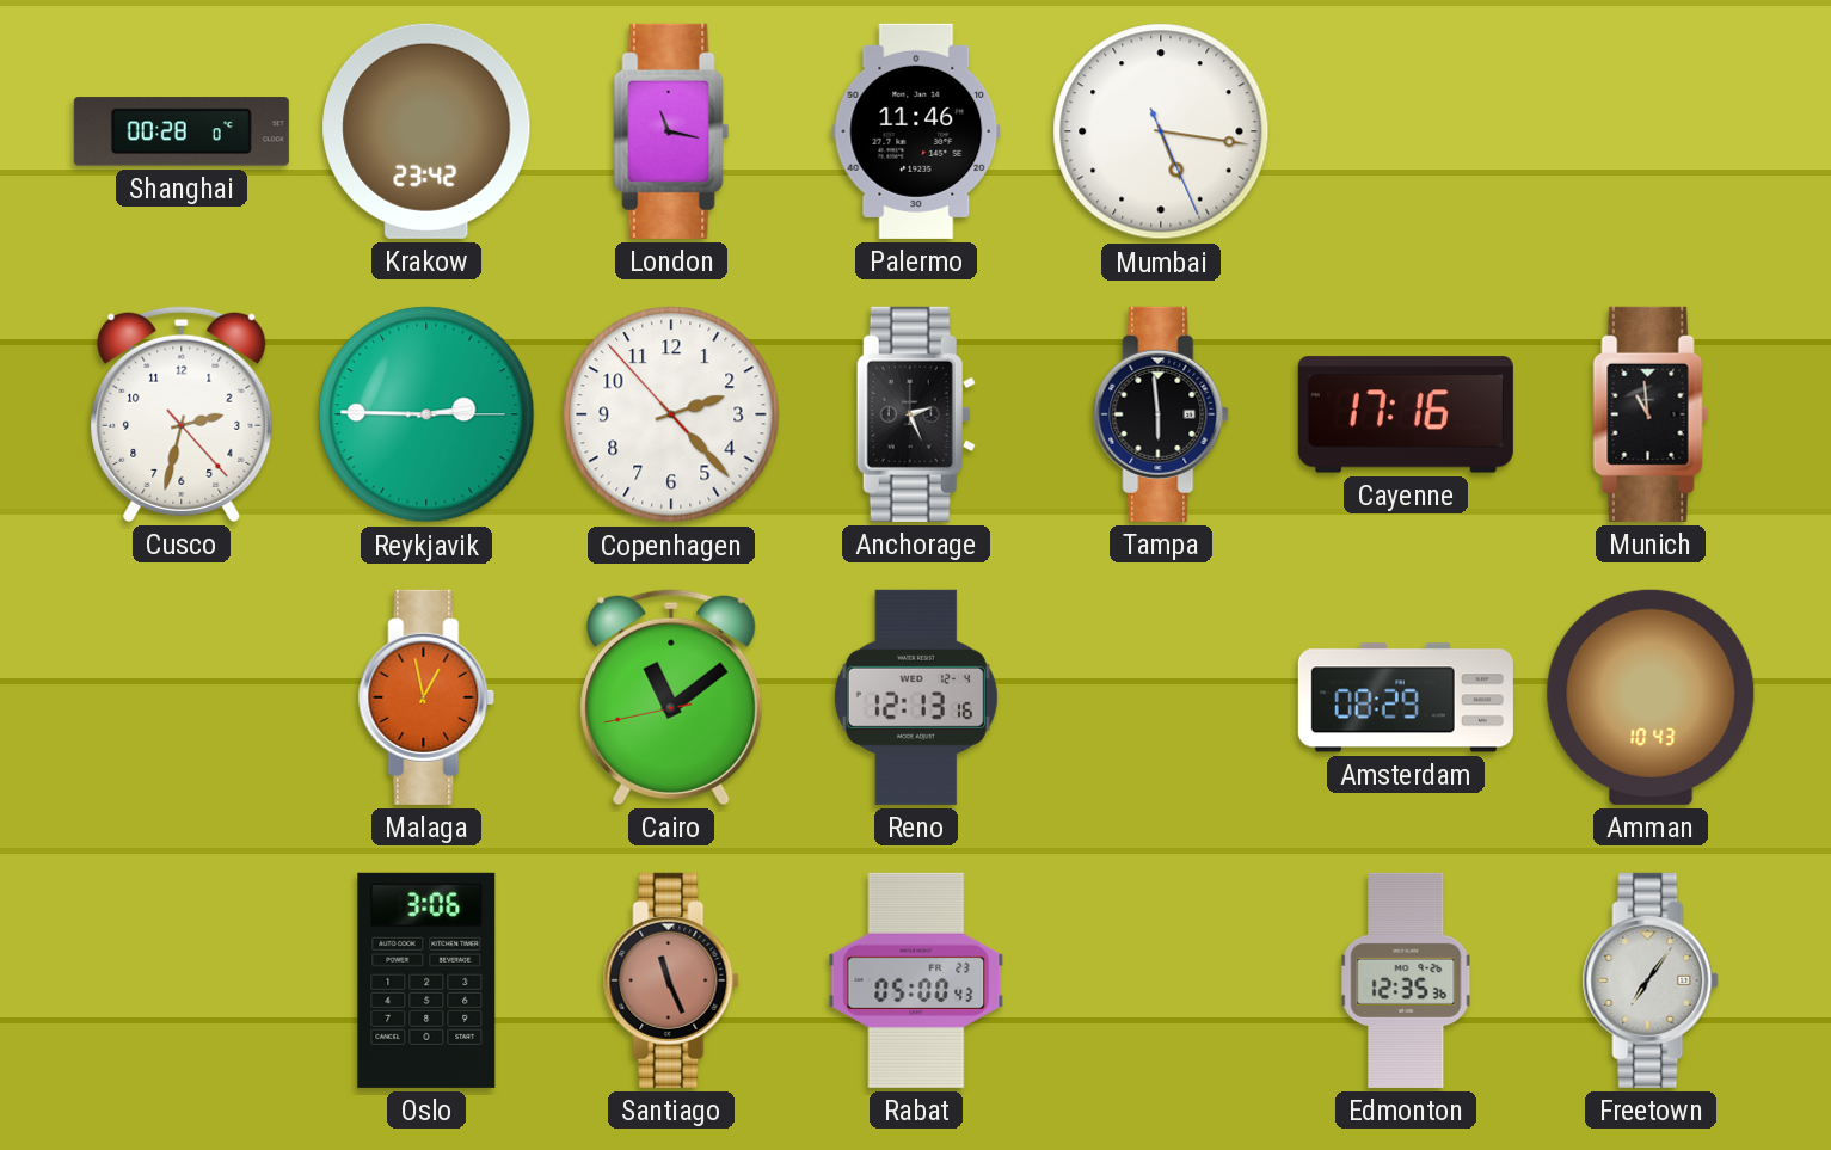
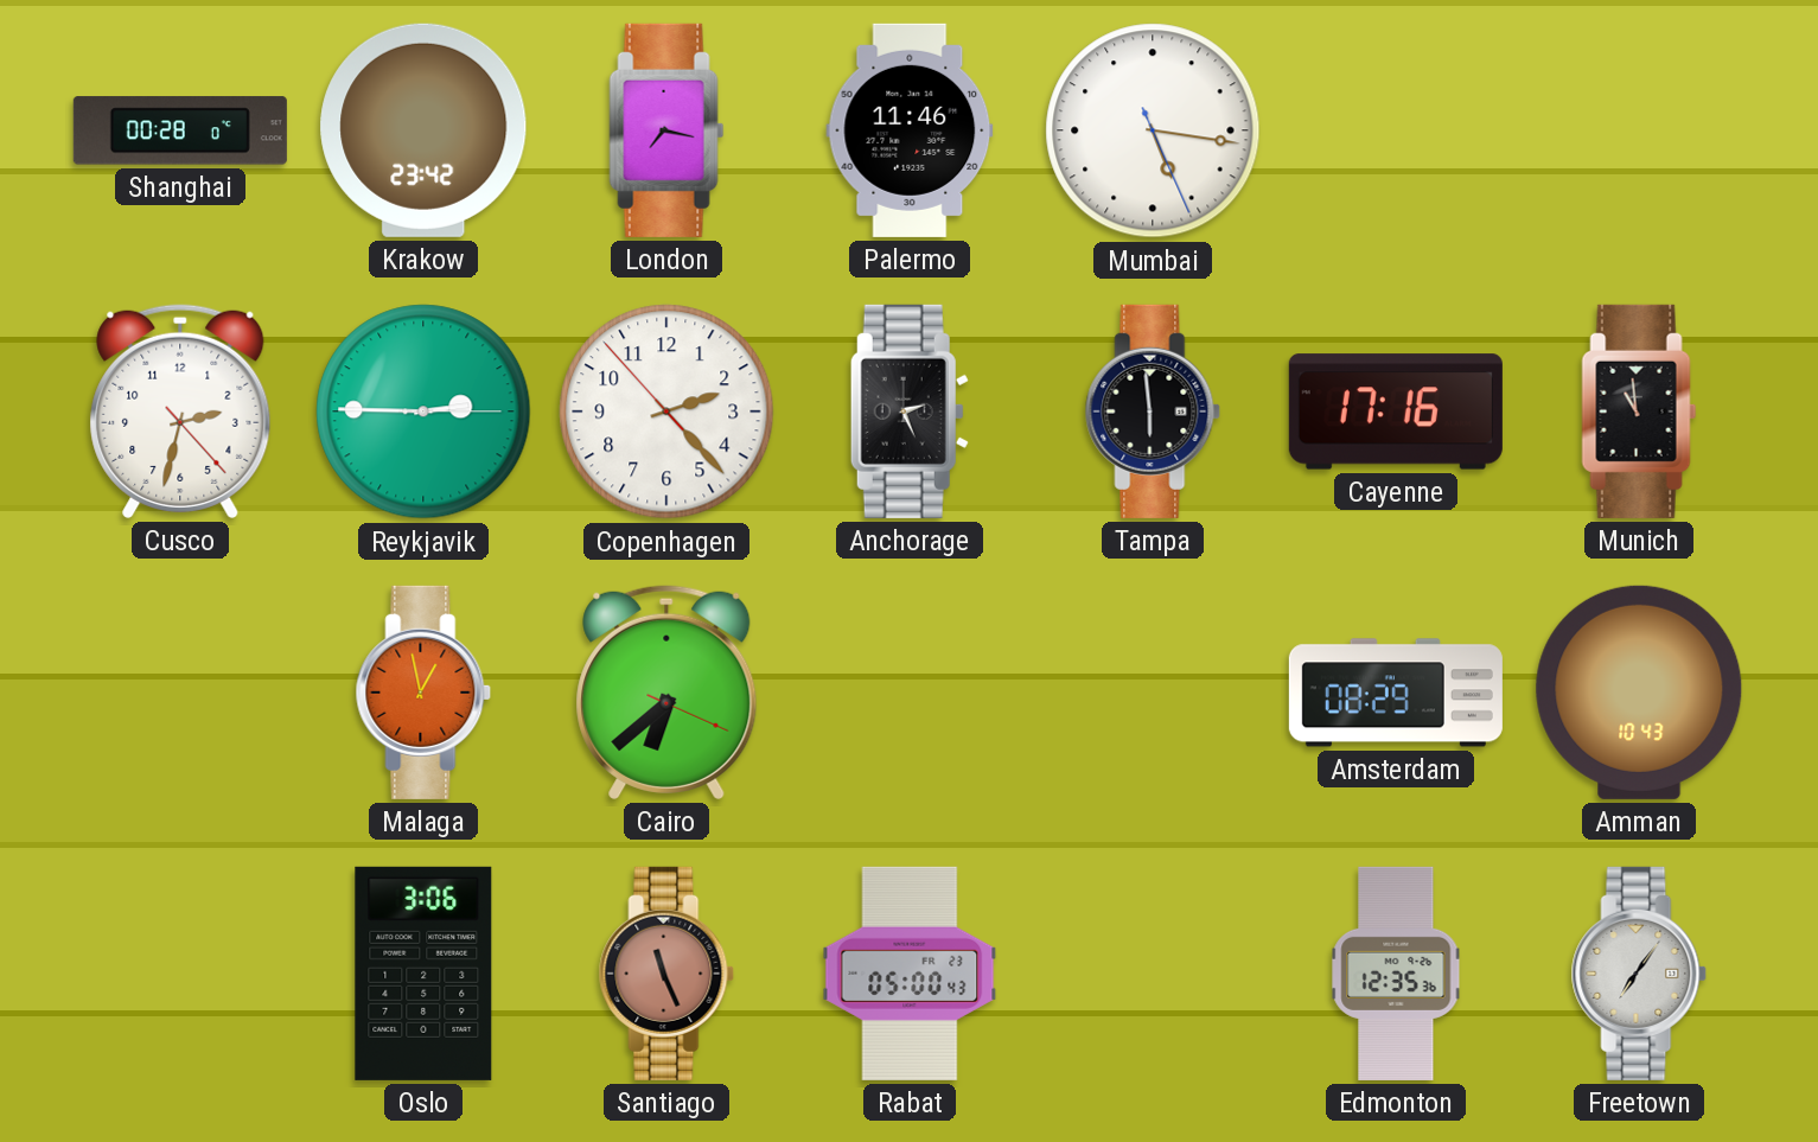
London: 11:17 -> 7:17
Cairo: 11:08 -> 6:38
Reno: 12:13 -> none
